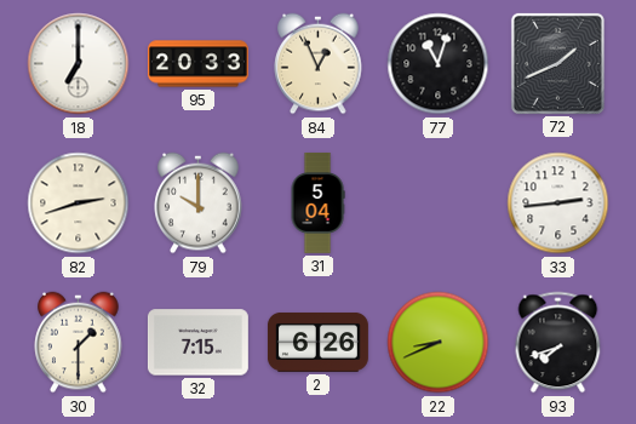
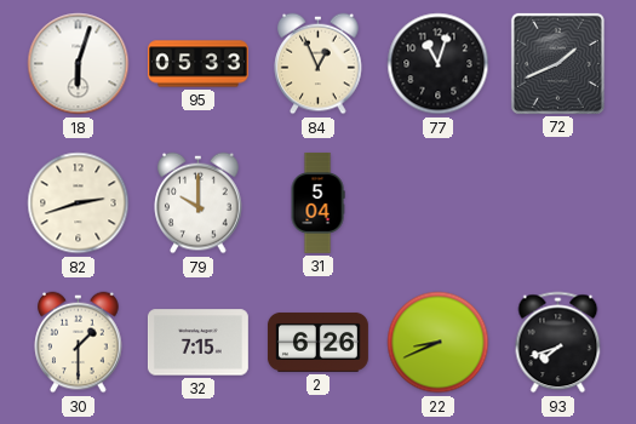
18: 7:00 -> 6:03
95: 20:33 -> 05:33
33: 2:44 -> none
